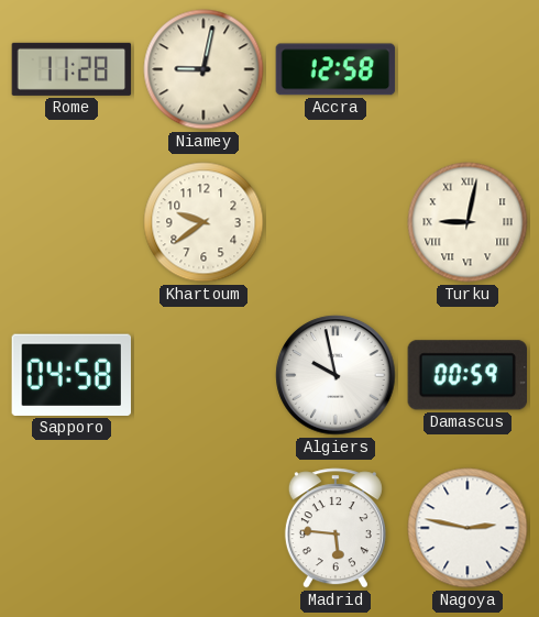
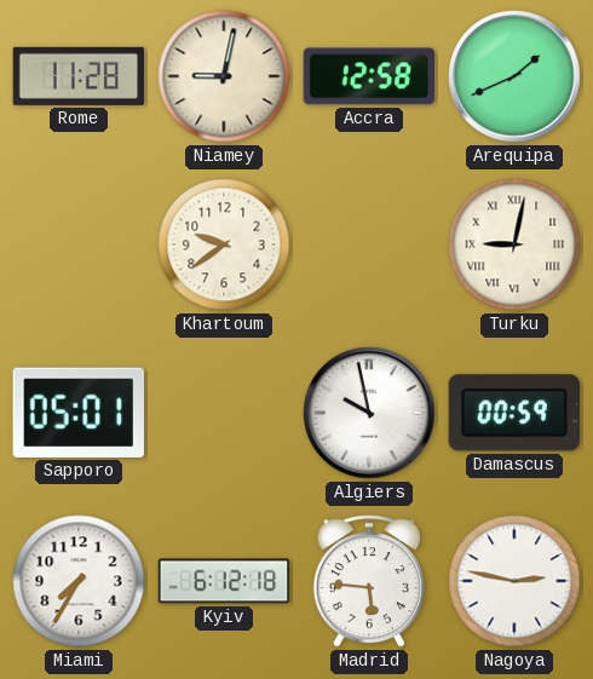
Arequipa: none -> 1:41
Sapporo: 04:58 -> 05:01
Miami: none -> 7:35
Kyiv: none -> 6:12
